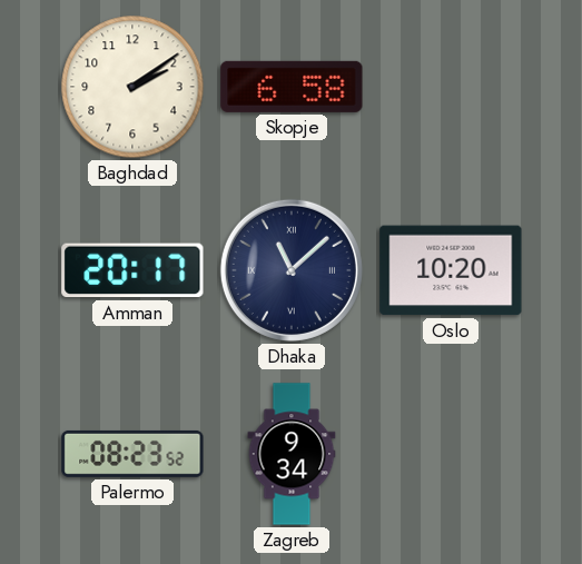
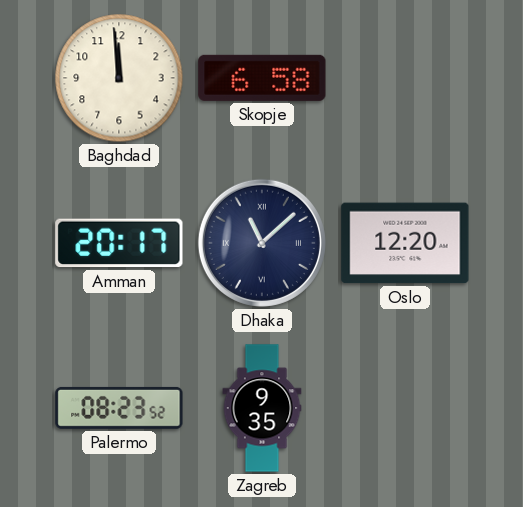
Baghdad: 2:09 -> 11:59
Oslo: 10:20 -> 12:20
Zagreb: 9:34 -> 9:35
